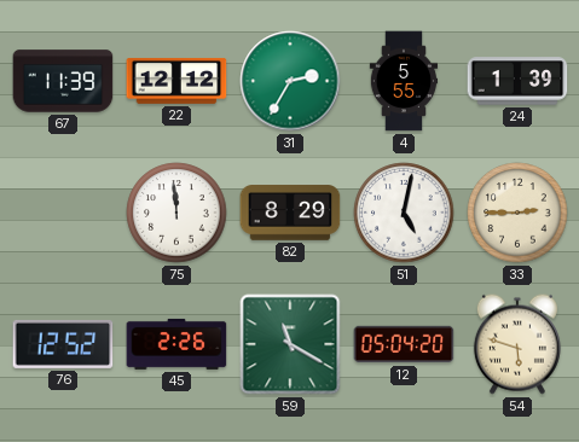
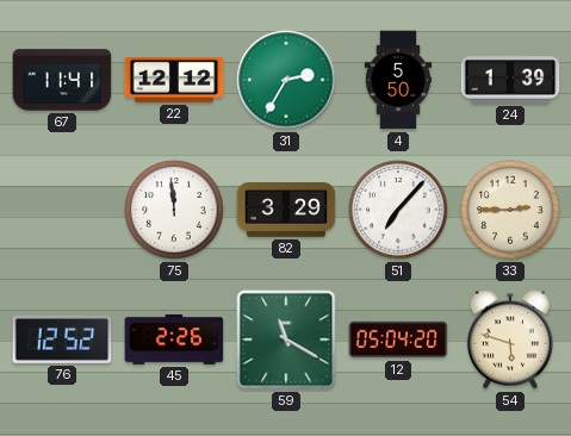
67: 11:39 -> 11:41
4: 5:55 -> 5:50
82: 8:29 -> 3:29
51: 5:02 -> 7:07
